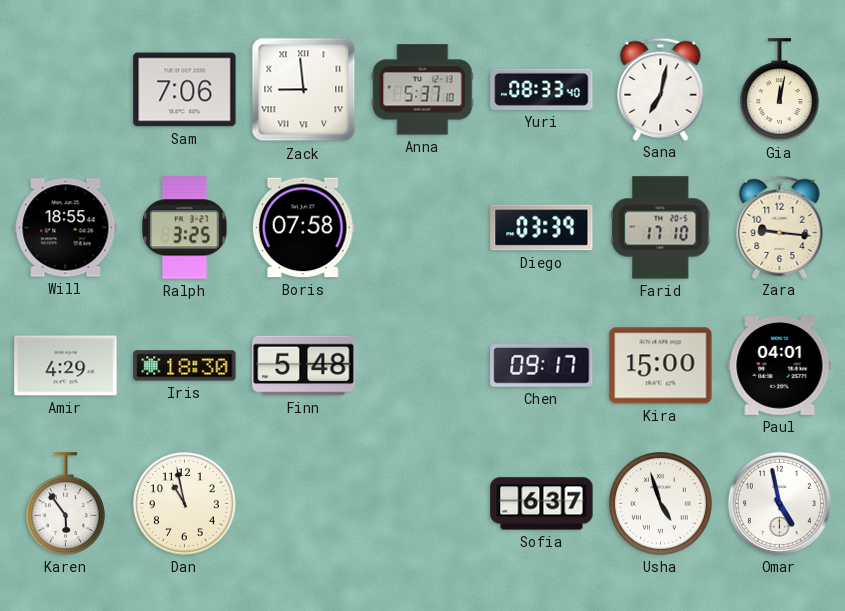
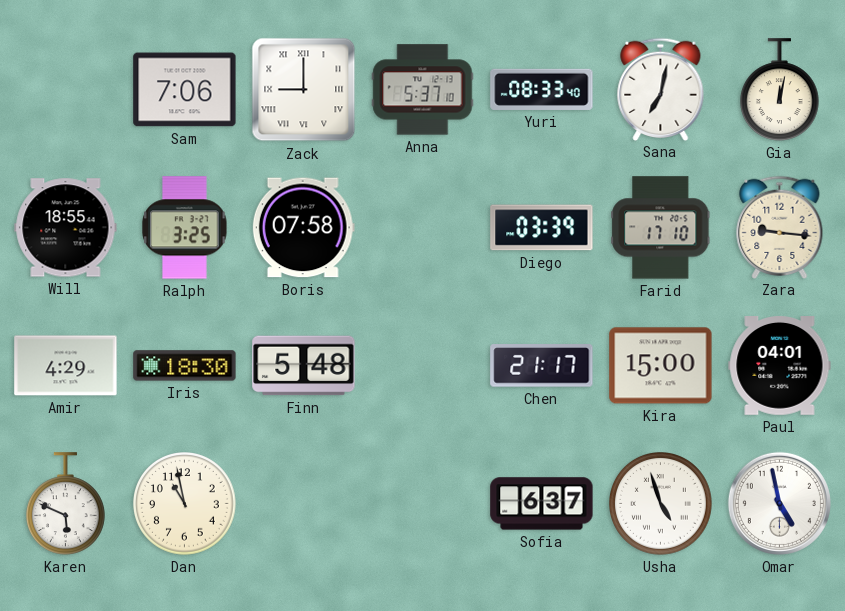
Zack: 8:59 -> 9:00
Chen: 09:17 -> 21:17
Karen: 5:54 -> 5:49
